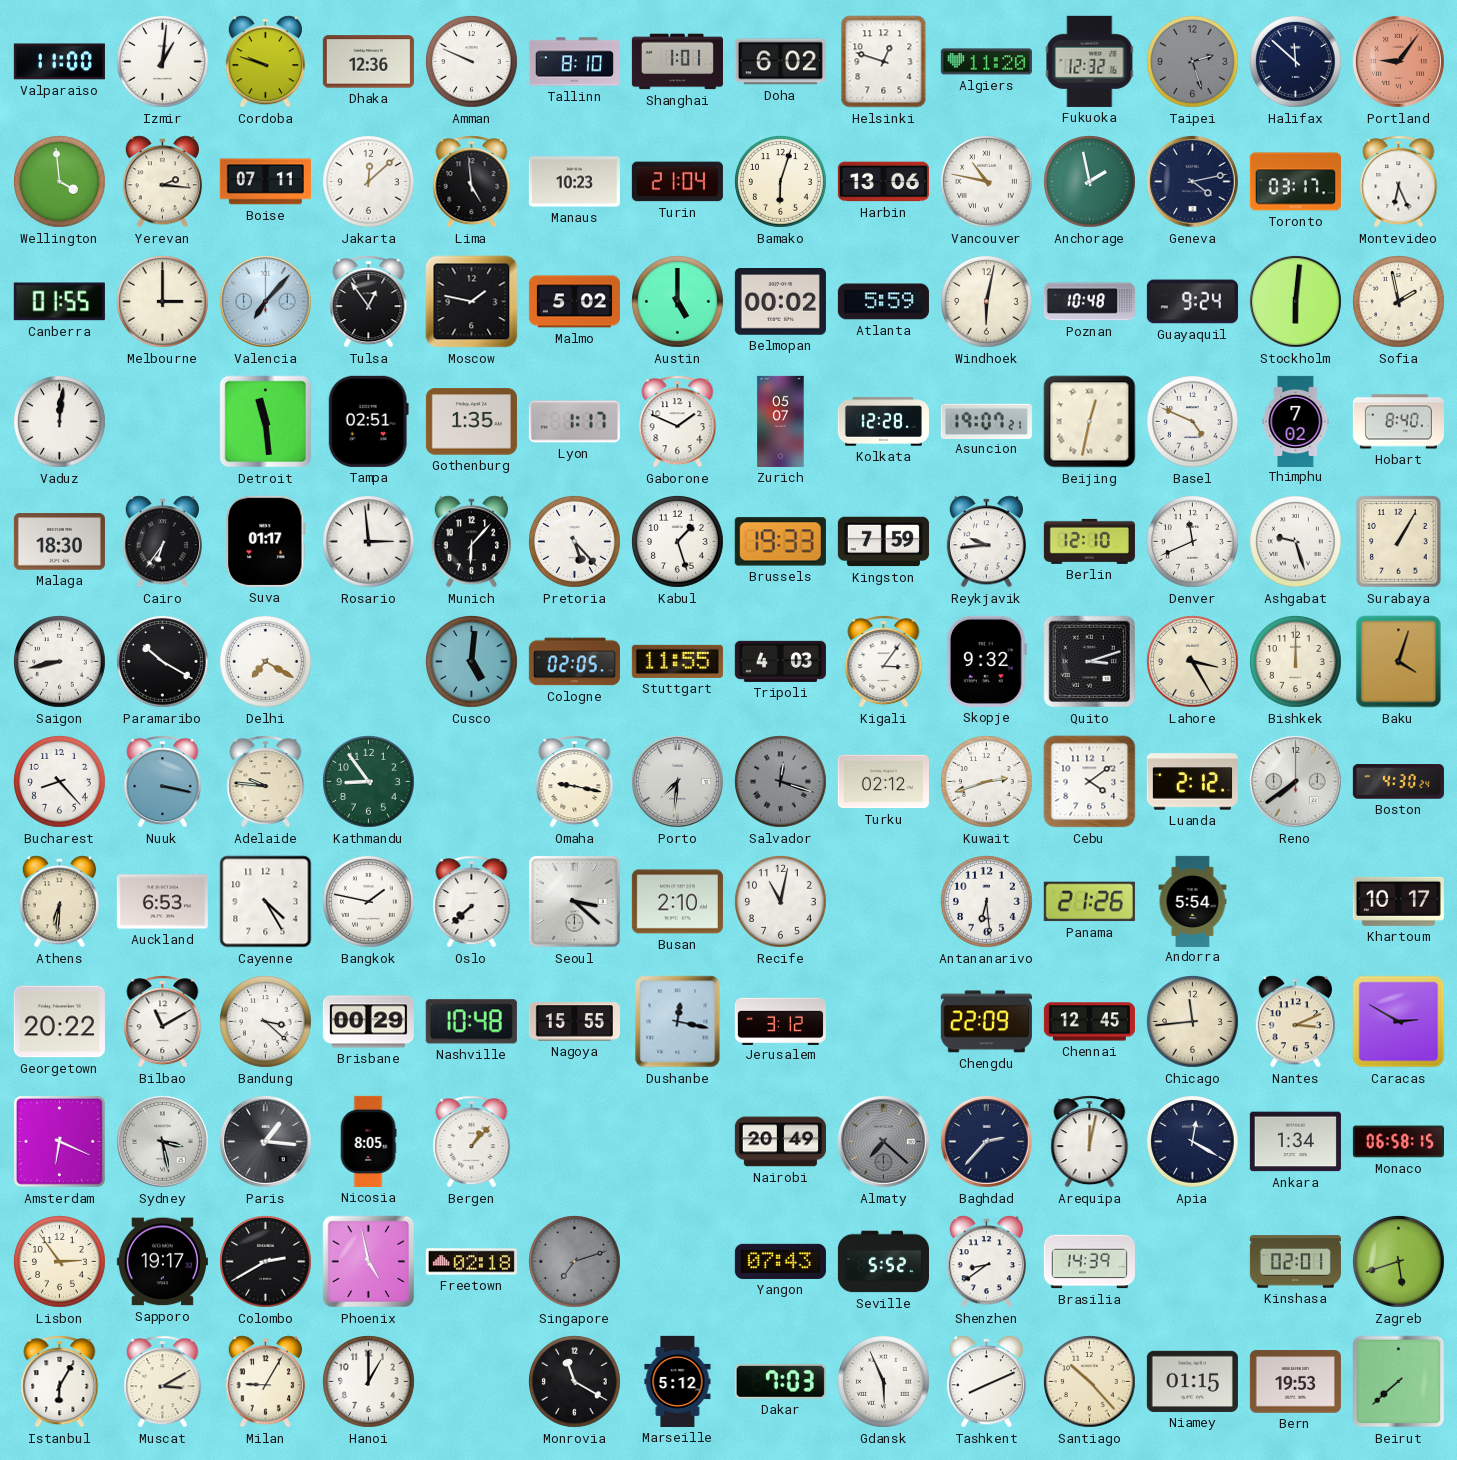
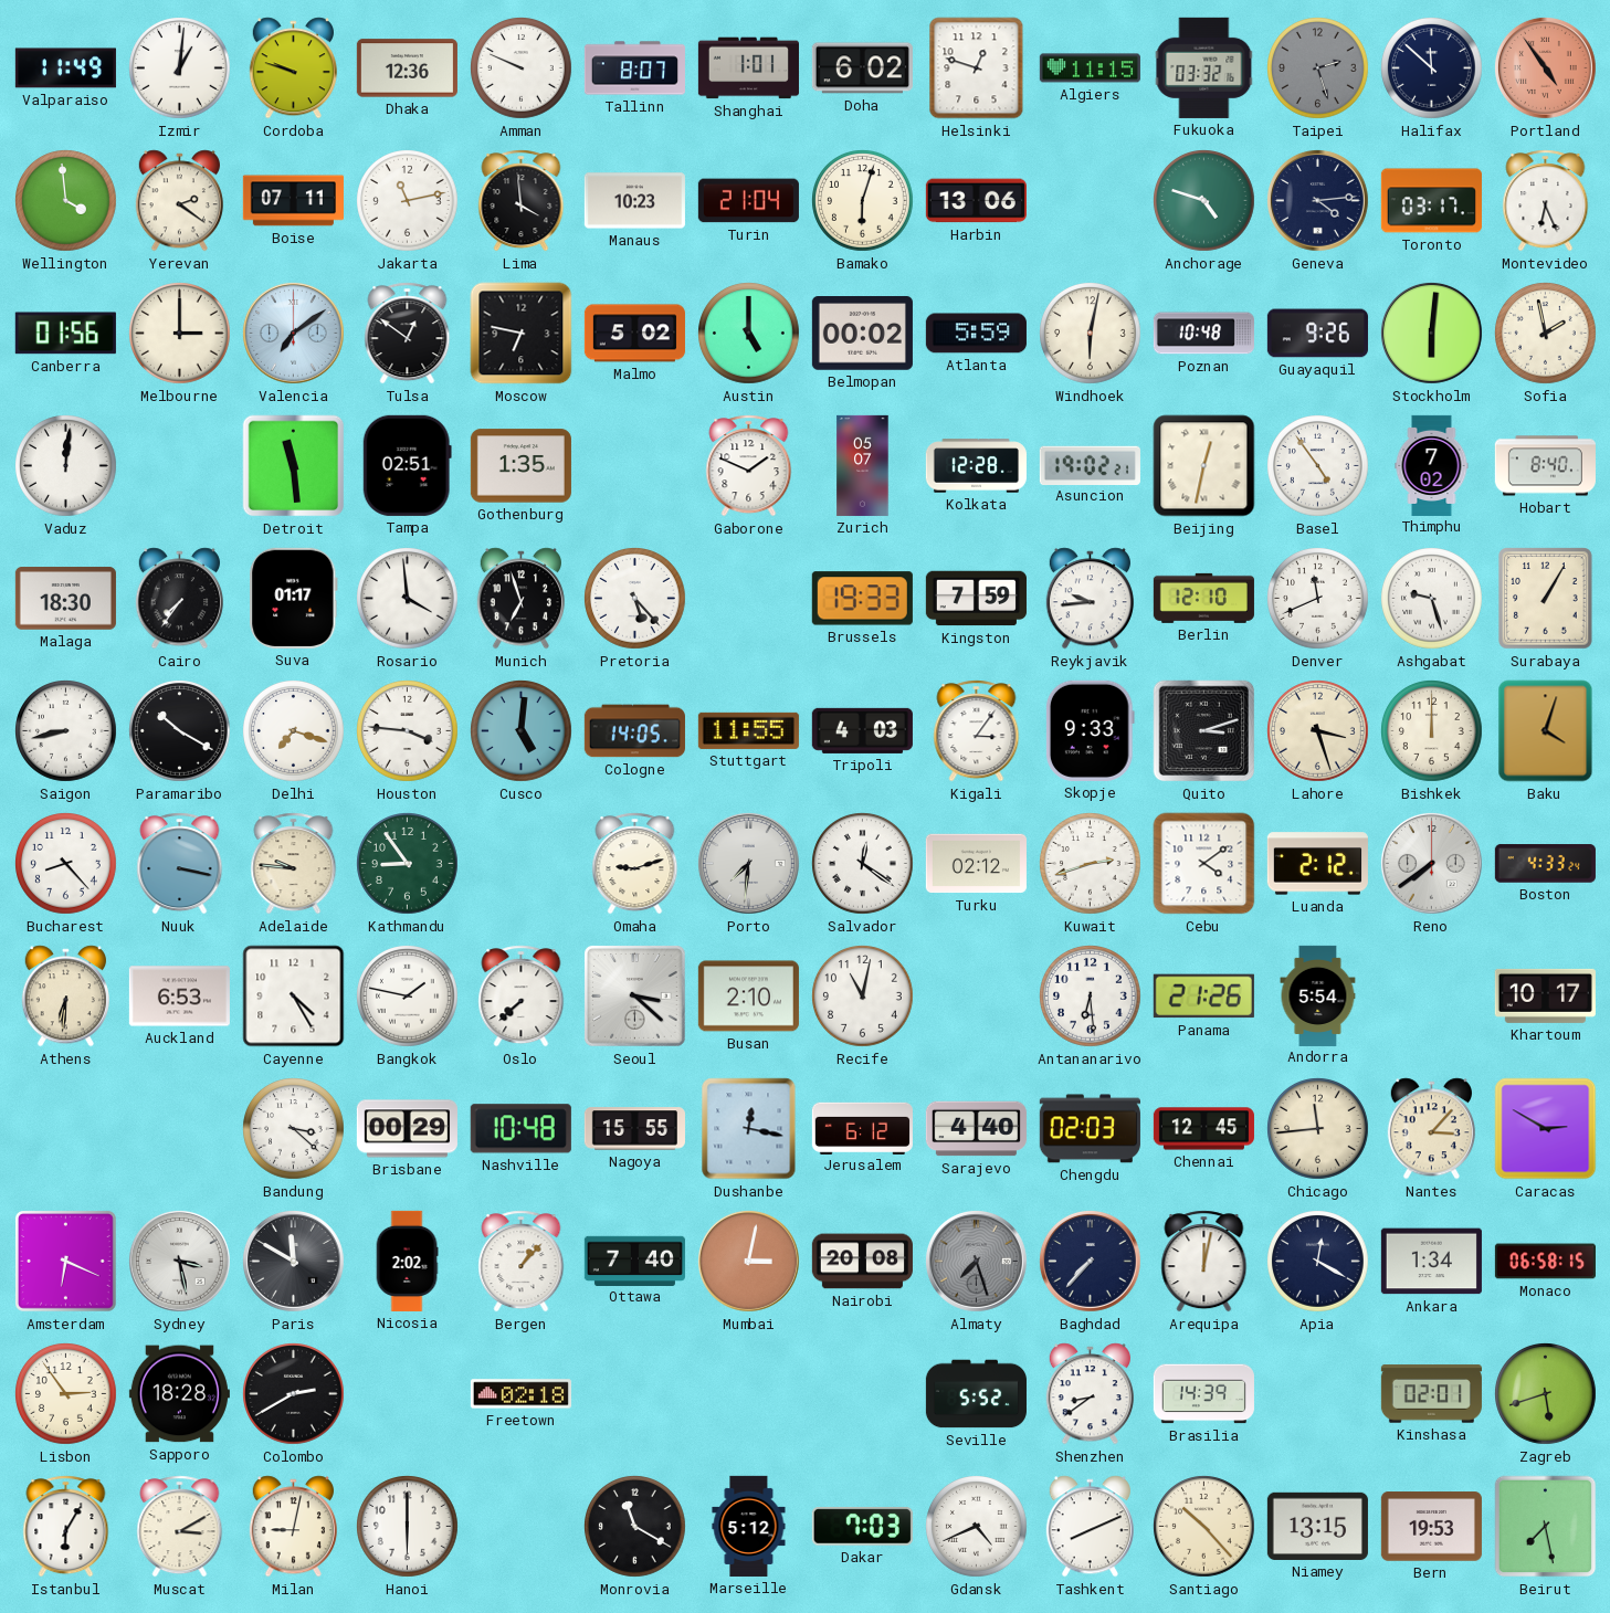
Valparaiso: 11:00 -> 11:49
Tallinn: 8:10 -> 8:07
Algiers: 11:20 -> 11:15
Fukuoka: 12:32 -> 03:32
Portland: 9:06 -> 4:54
Yerevan: 2:16 -> 2:21
Jakarta: 12:08 -> 11:13
Lima: 4:59 -> 3:59
Vancouver: 10:47 -> none
Anchorage: 1:58 -> 4:48
Geneva: 4:13 -> 4:14
Canberra: 01:55 -> 01:56
Valencia: 7:07 -> 7:09
Tulsa: 12:54 -> 12:51
Moscow: 1:47 -> 6:47
Guayaquil: 9:24 -> 9:26
Lyon: 1:17 -> none
Asuncion: 19:07 -> 19:02
Basel: 4:49 -> 4:54
Cairo: 6:36 -> 7:36
Rosario: 2:59 -> 3:59
Munich: 6:07 -> 6:57
Kabul: 1:27 -> none
Delhi: 7:20 -> 7:18
Houston: none -> 3:46
Cologne: 02:05 -> 14:05
Skopje: 9:32 -> 9:33
Lahore: 3:25 -> 3:27
Omaha: 9:17 -> 9:12
Salvador: 12:18 -> 12:21
Salvador dial: grey -> white
Boston: 4:30 -> 4:33
Georgetown: 20:22 -> none
Bilbao: 11:10 -> none
Jerusalem: 3:12 -> 6:12
Sarajevo: none -> 4:40
Chengdu: 22:09 -> 02:03
Nantes: 3:11 -> 3:07
Paris: 1:16 -> 11:50
Nicosia: 8:05 -> 2:02
Ottawa: none -> 7:40
Mumbai: none -> 3:02
Nairobi: 20:49 -> 20:08
Almaty: 7:22 -> 7:27
Baghdad: 2:37 -> 7:37
Sapporo: 19:17 -> 18:28
Phoenix: 4:58 -> none
Singapore: 7:12 -> none
Yangon: 07:43 -> none
Milan: 9:05 -> 9:02
Hanoi: 1:00 -> 6:00
Gdansk: 5:56 -> 4:41
Niamey: 01:15 -> 13:15
Beirut: 7:38 -> 7:28
